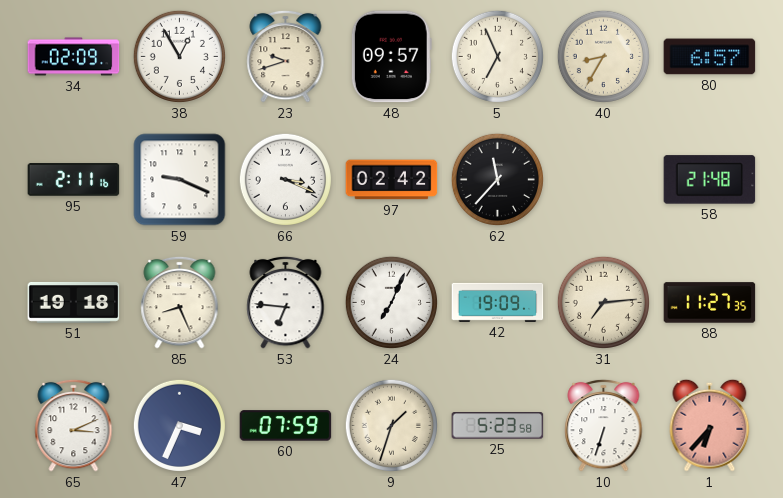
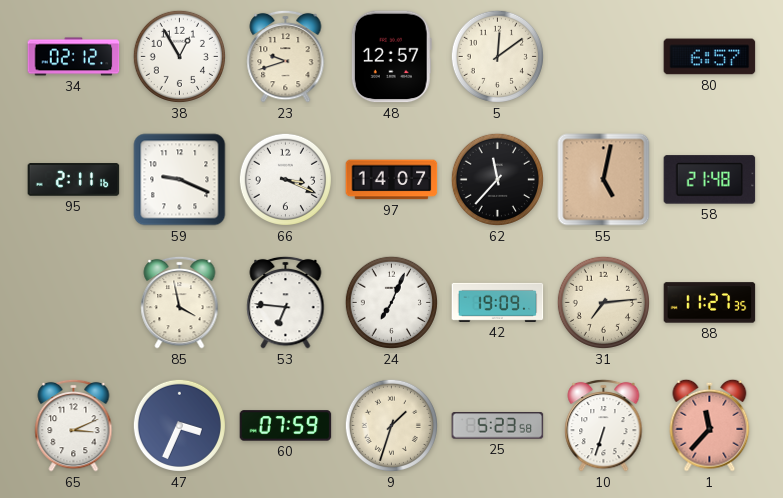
34: 02:09 -> 02:12
48: 09:57 -> 12:57
5: 6:56 -> 12:09
40: 8:35 -> none
97: 02:42 -> 14:07
55: none -> 5:02
51: 19:18 -> none
85: 8:26 -> 3:58
1: 6:37 -> 11:37
